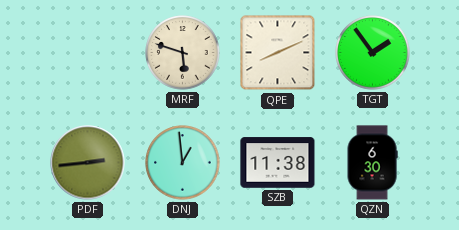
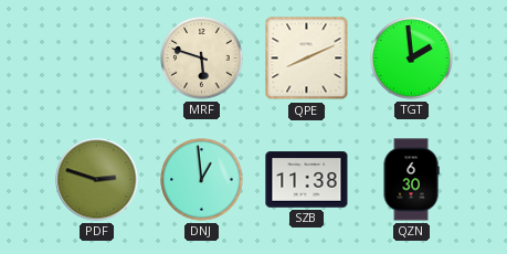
TGT: 1:54 -> 1:59
PDF: 2:44 -> 2:48
